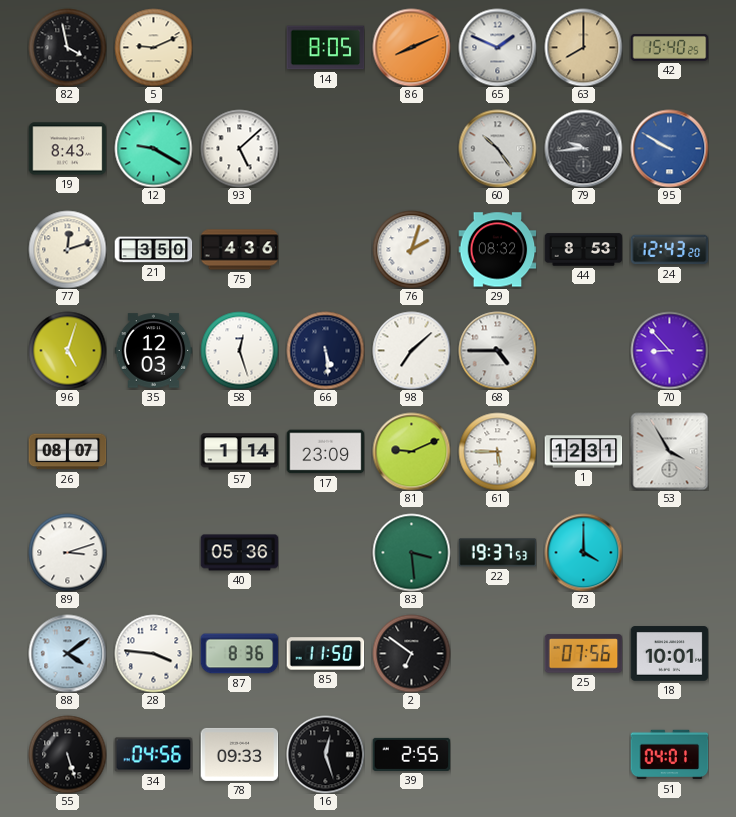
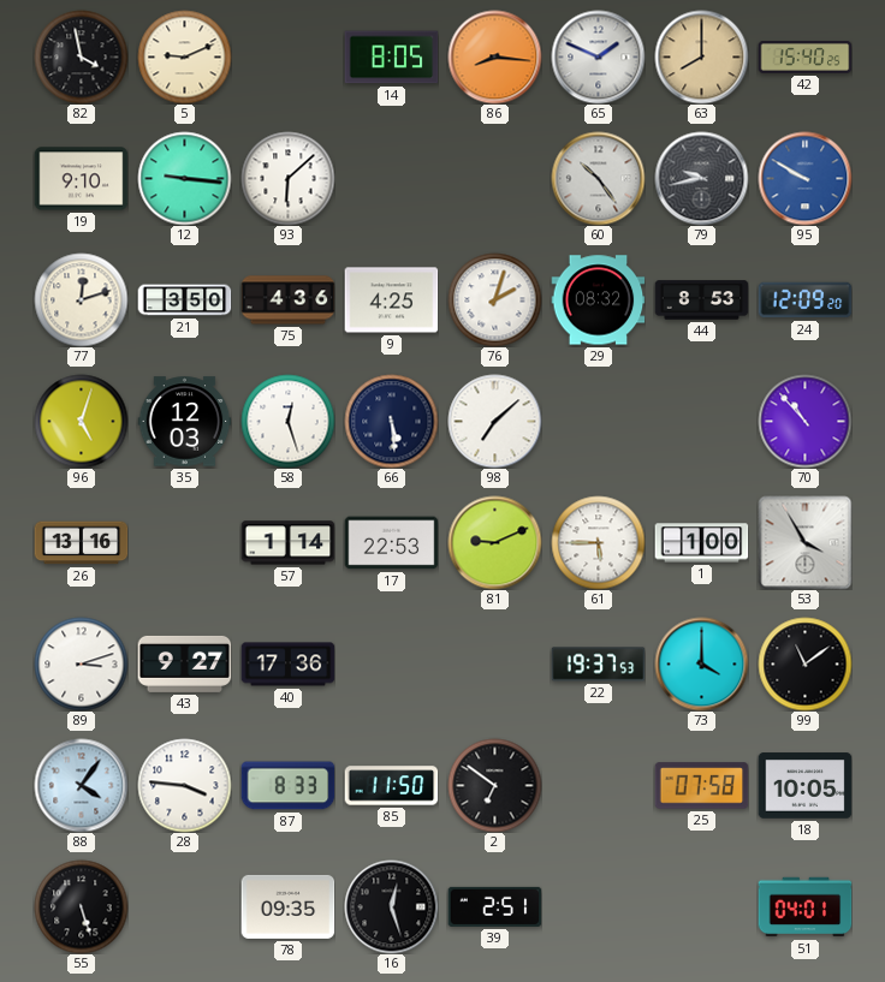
86: 8:11 -> 8:16
19: 8:43 -> 9:10
12: 9:20 -> 9:16
93: 5:08 -> 6:08
79: 9:44 -> 9:43
9: none -> 4:25
24: 12:43 -> 12:09
68: 4:45 -> none
70: 8:53 -> 10:53
26: 08:07 -> 13:16
17: 23:09 -> 22:53
1: 12:31 -> 1:00
43: none -> 9:27
40: 05:36 -> 17:36
83: 3:29 -> none
99: none -> 11:09
88: 4:09 -> 4:06
87: 8:36 -> 8:33
25: 07:56 -> 07:58
18: 10:01 -> 10:05
34: 04:56 -> none
78: 09:33 -> 09:35
39: 2:55 -> 2:51
